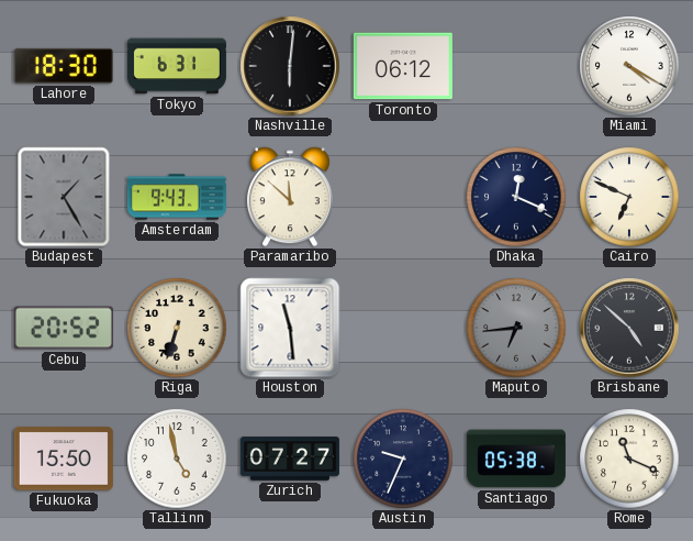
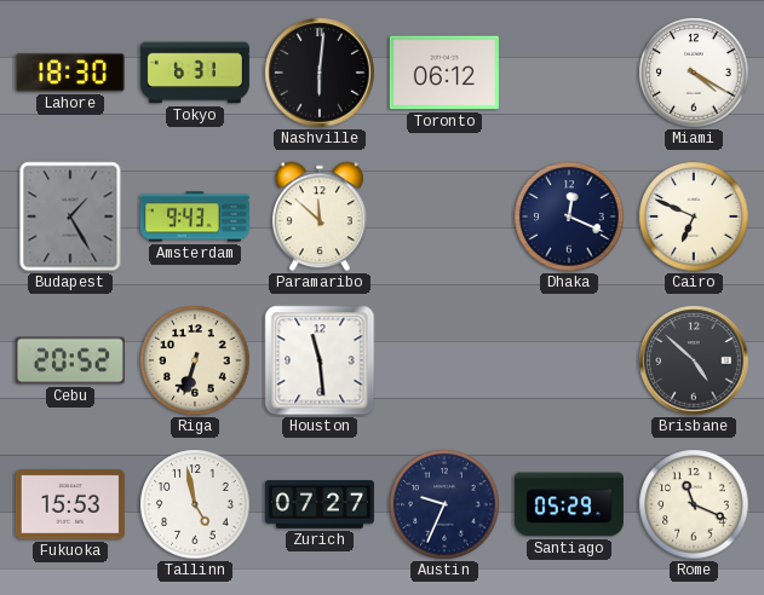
Maputo: 6:44 -> none
Fukuoka: 15:50 -> 15:53
Santiago: 05:38 -> 05:29
